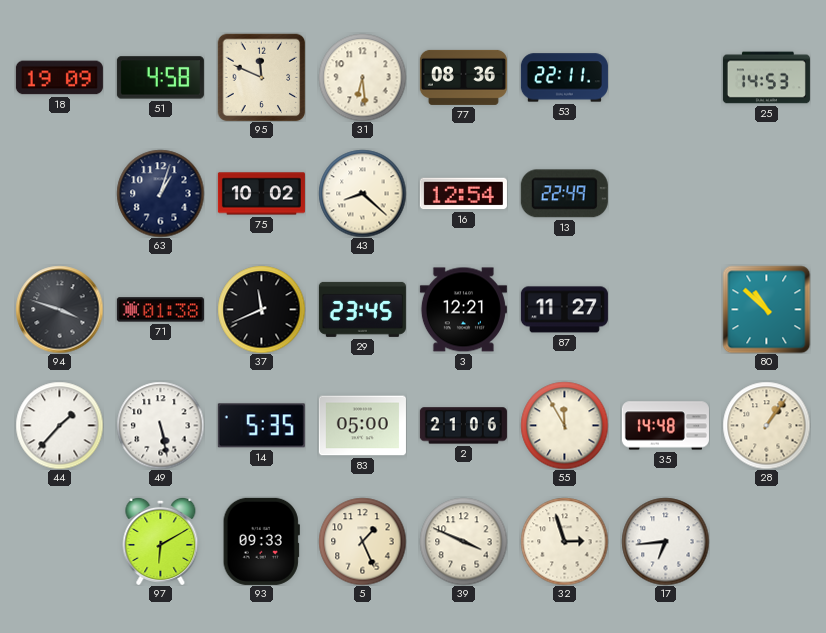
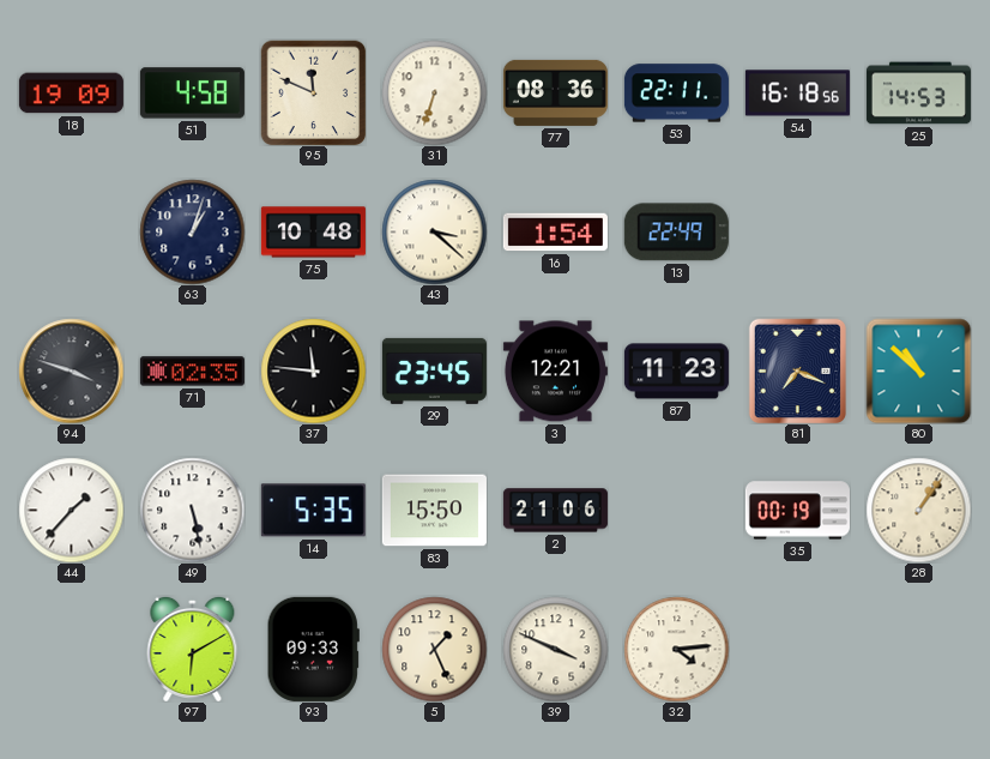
31: 6:29 -> 6:33
54: none -> 16:18
75: 10:02 -> 10:48
43: 8:22 -> 3:22
16: 12:54 -> 1:54
71: 01:38 -> 02:35
37: 11:41 -> 11:46
87: 11:27 -> 11:23
81: none -> 7:19
83: 05:00 -> 15:50
55: 11:55 -> none
35: 14:48 -> 00:19
32: 2:57 -> 4:14
17: 6:44 -> none
